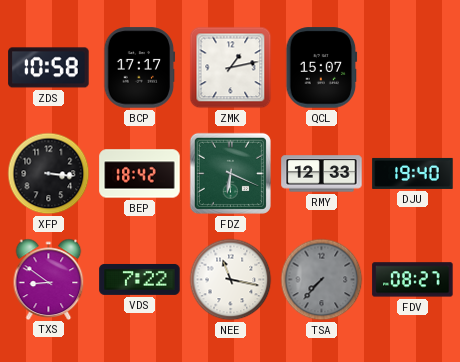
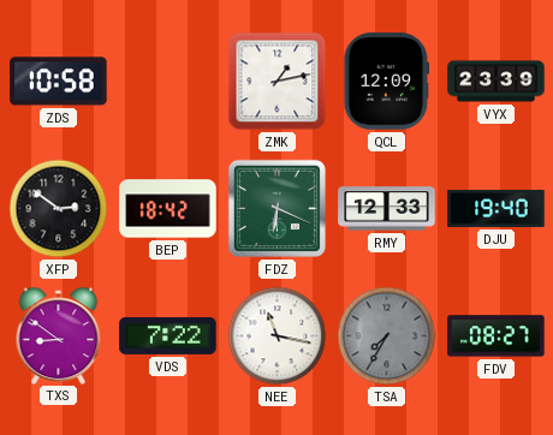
BCP: 17:17 -> none
QCL: 15:07 -> 12:09
VYX: none -> 23:39
XFP: 3:16 -> 2:51
TSA: 7:37 -> 7:35
